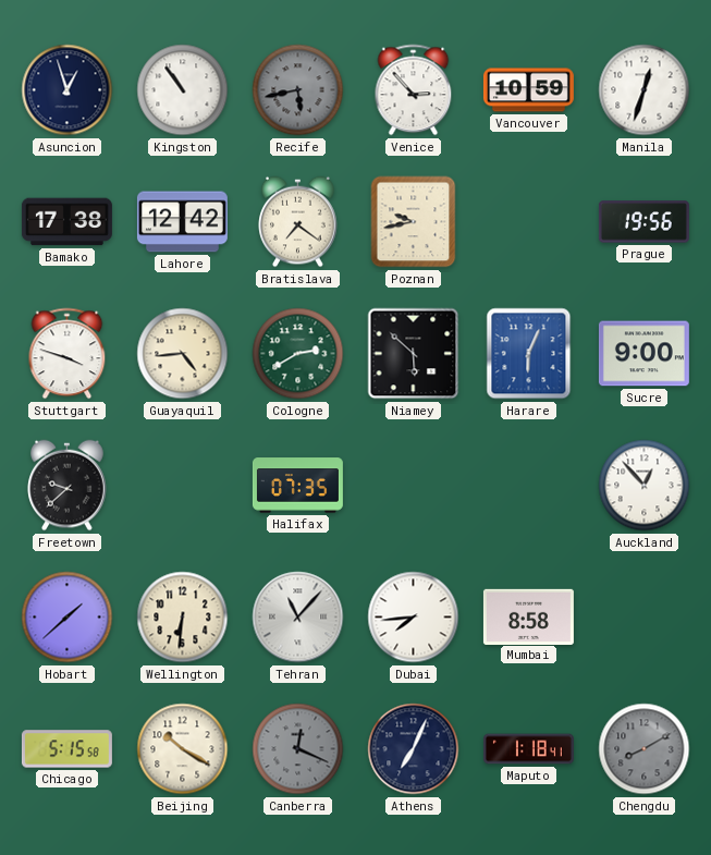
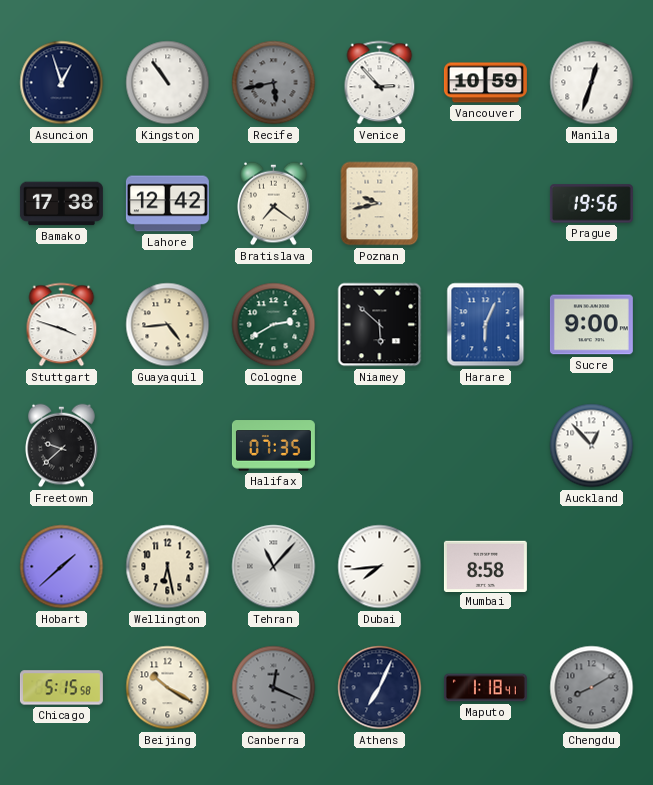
Wellington: 6:31 -> 6:28
